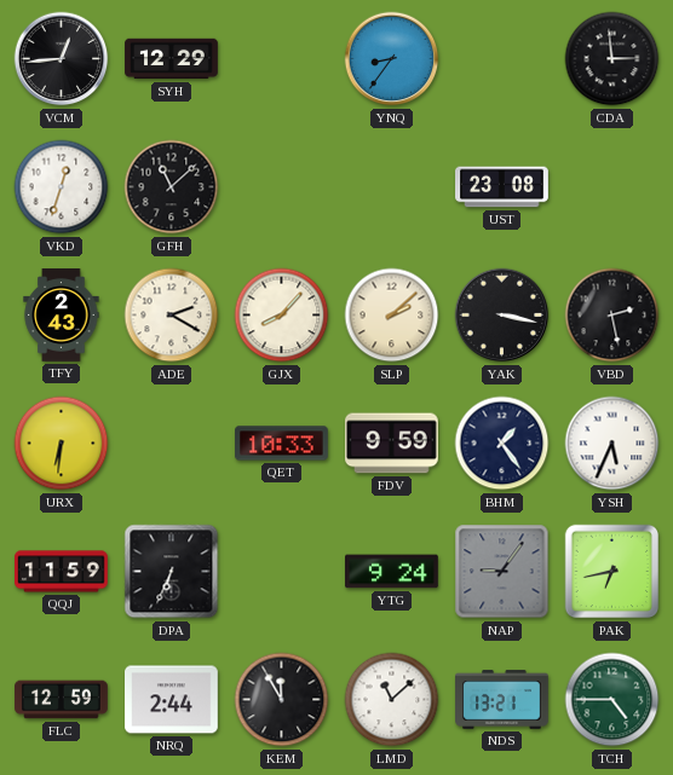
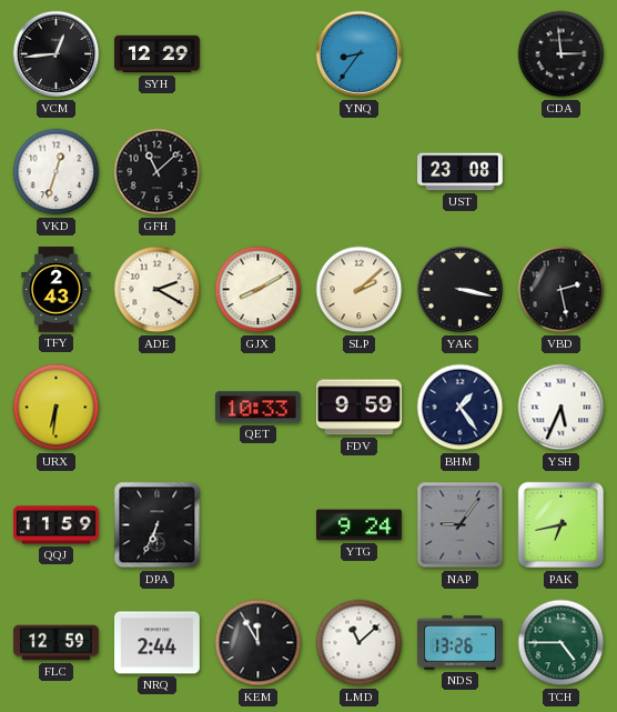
GJX: 8:07 -> 8:10
NDS: 13:21 -> 13:26
